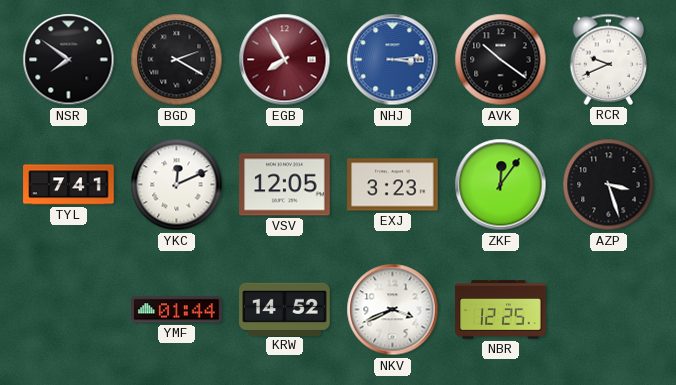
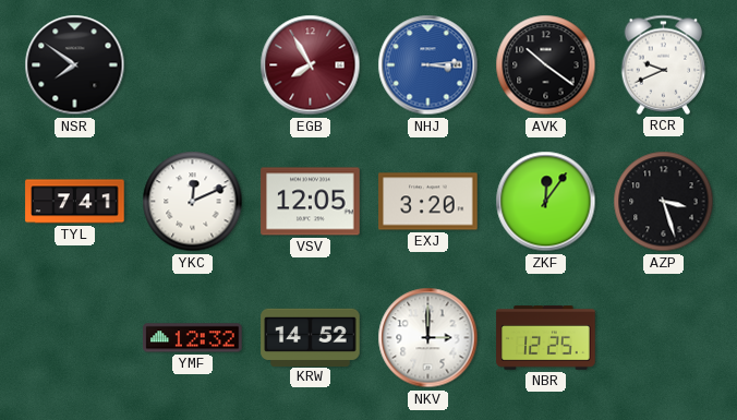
BGD: 2:20 -> none
EXJ: 3:23 -> 3:20
YMF: 01:44 -> 12:32
NKV: 3:41 -> 3:00
